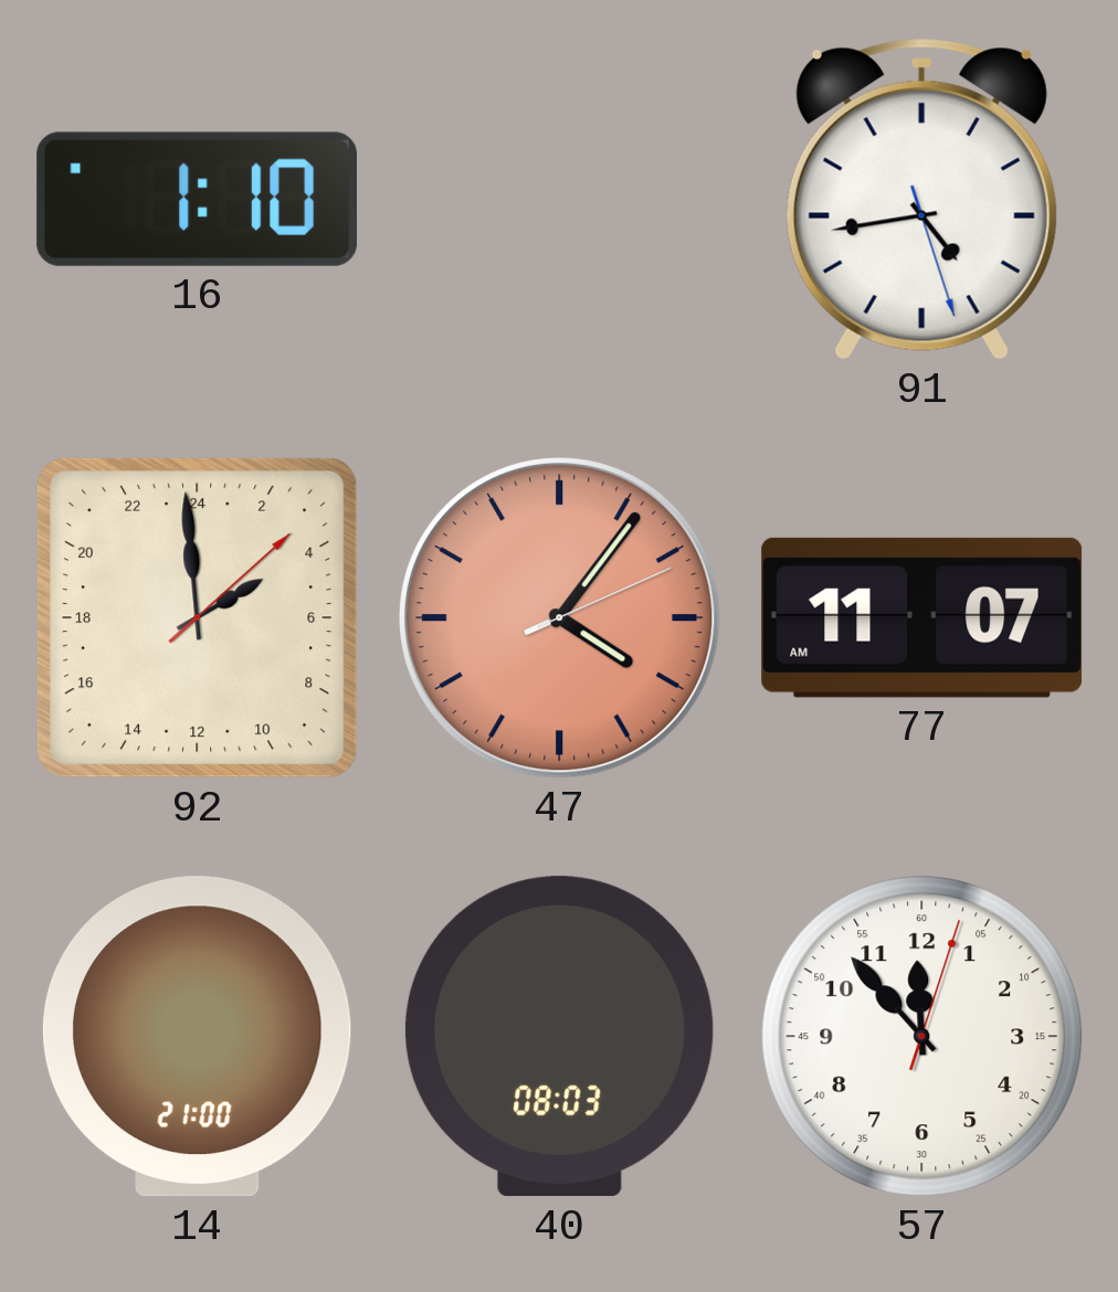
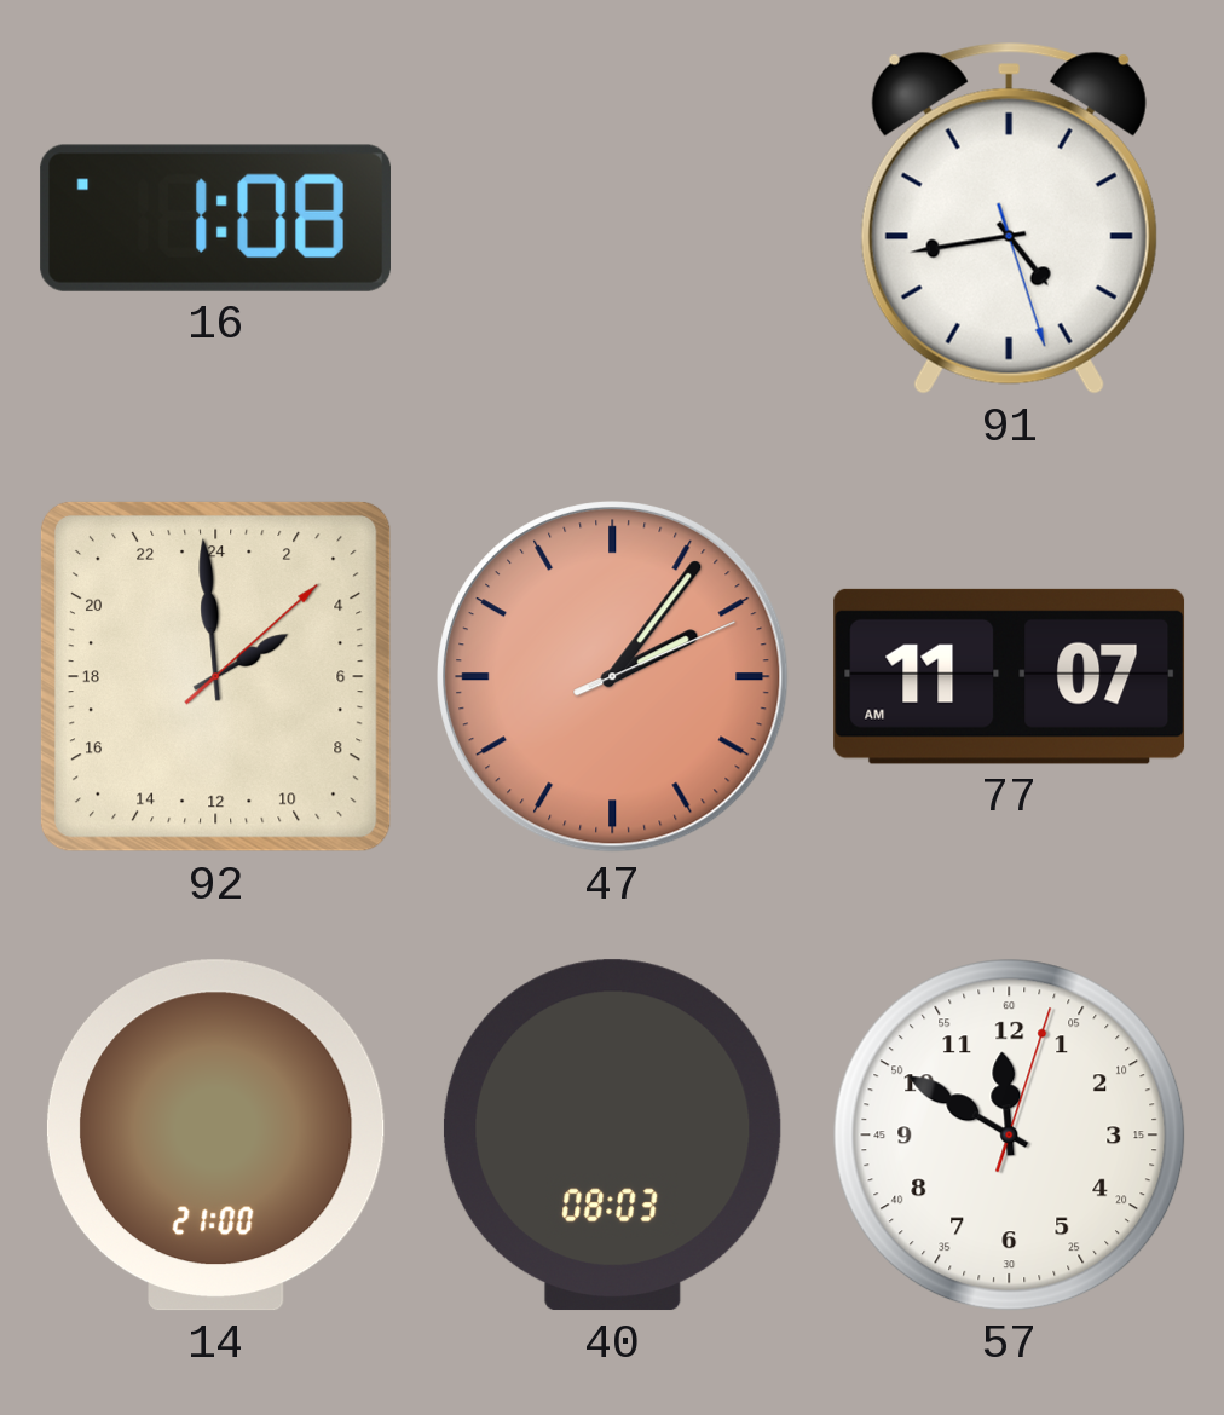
16: 1:10 -> 1:08
47: 4:06 -> 2:06
57: 11:53 -> 11:50
